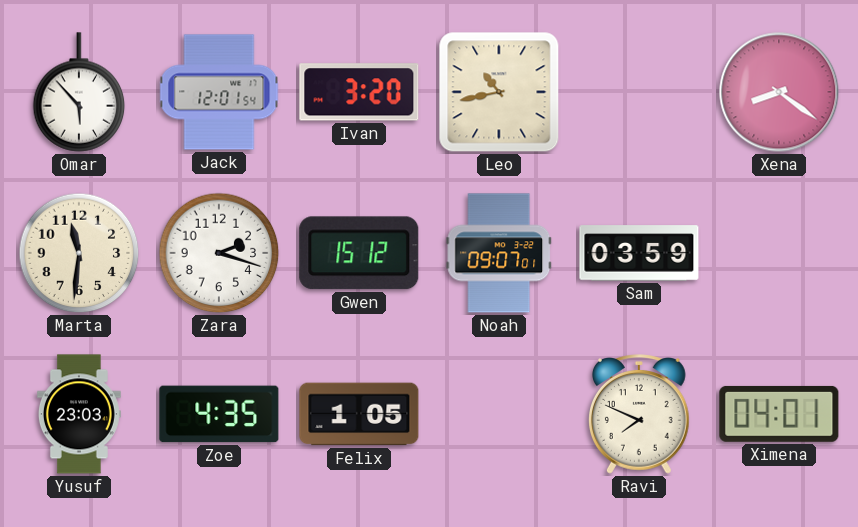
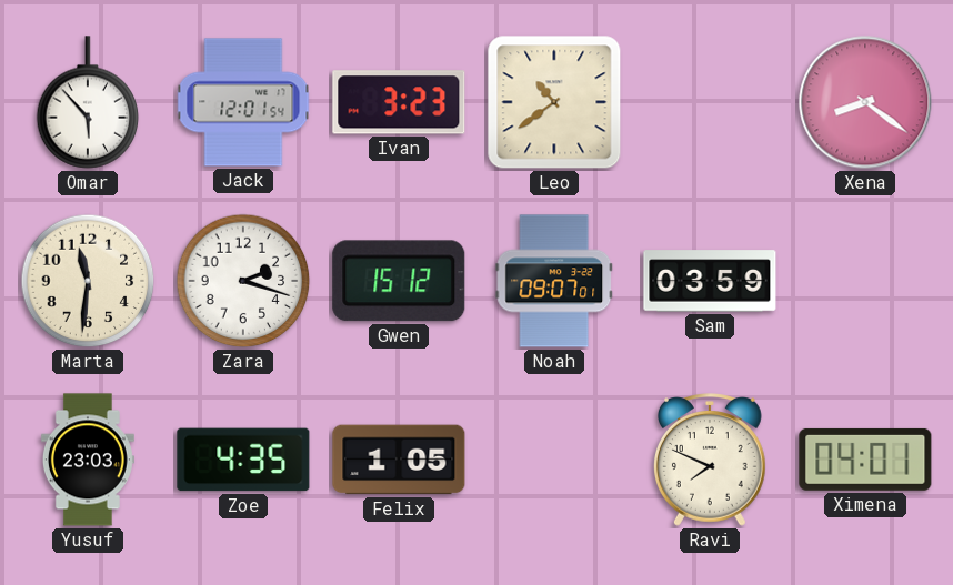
Ivan: 3:20 -> 3:23
Leo: 10:43 -> 10:39
